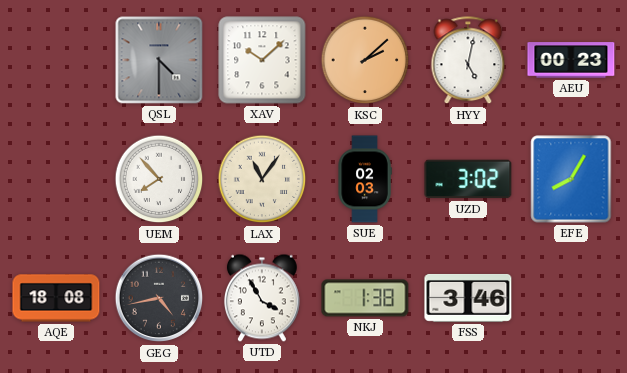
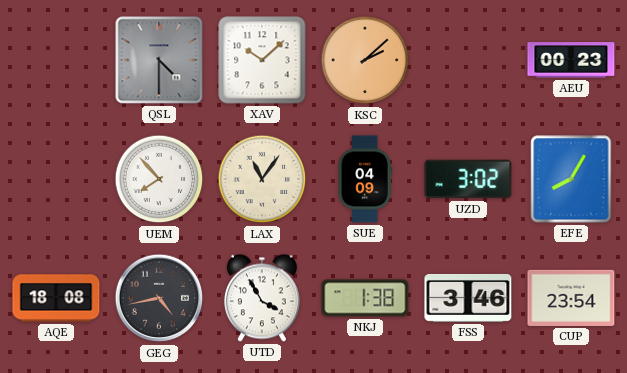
HYY: 5:02 -> none
SUE: 02:03 -> 04:09
CUP: none -> 23:54
